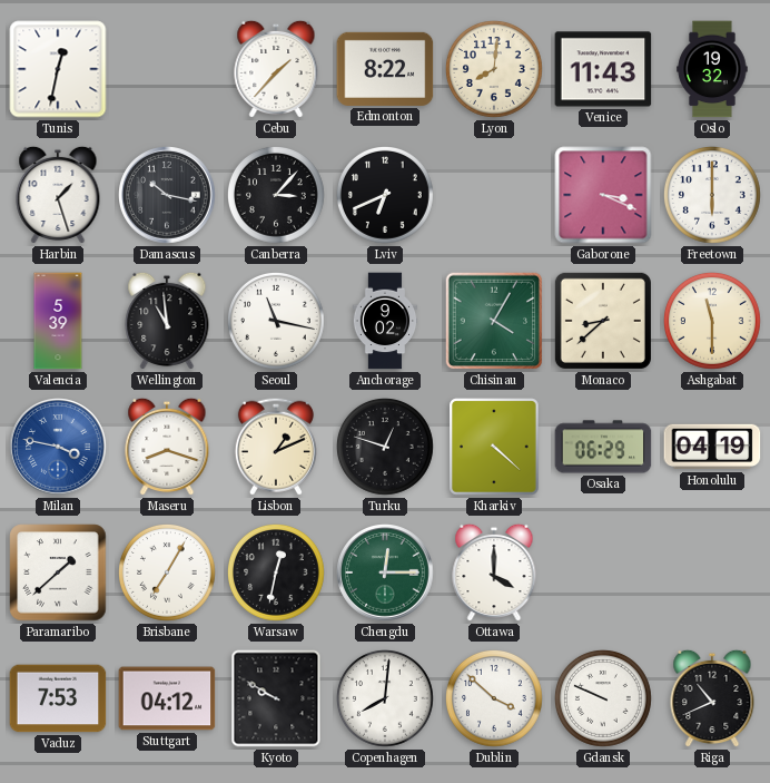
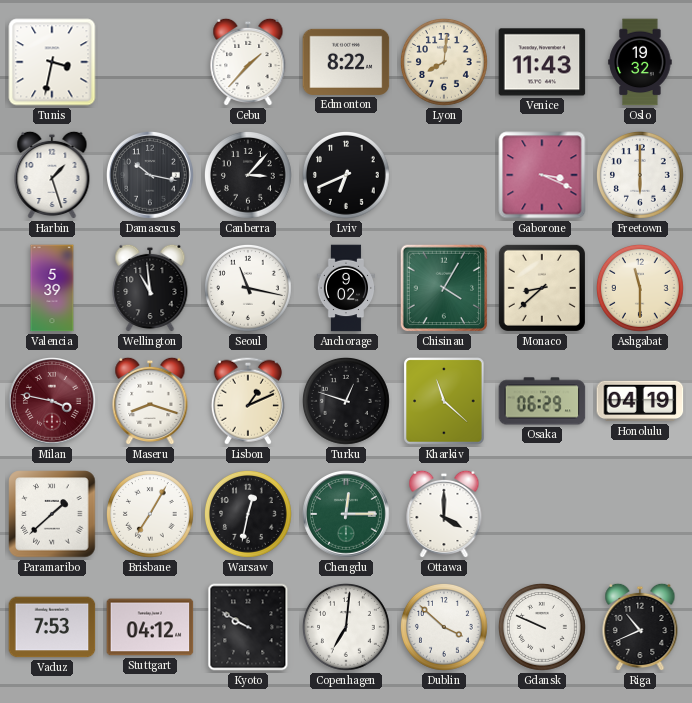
Tunis: 12:32 -> 3:32
Milan dial: blue -> burgundy
Kharkiv: 4:22 -> 11:22
Copenhagen: 8:01 -> 7:01
